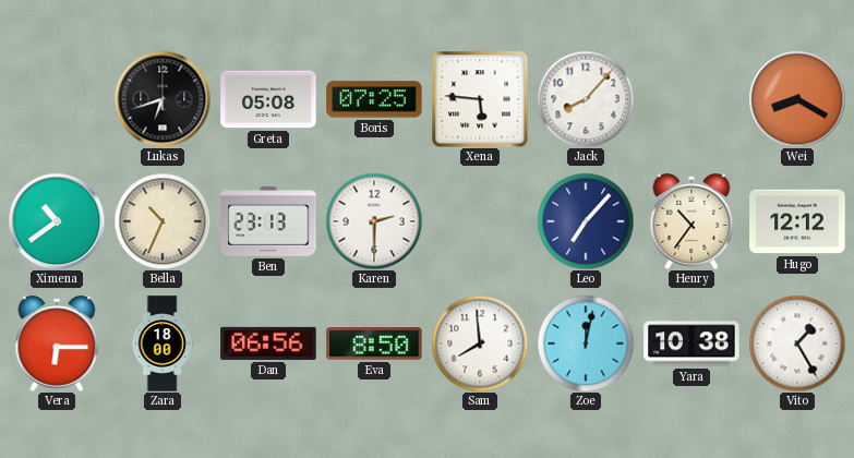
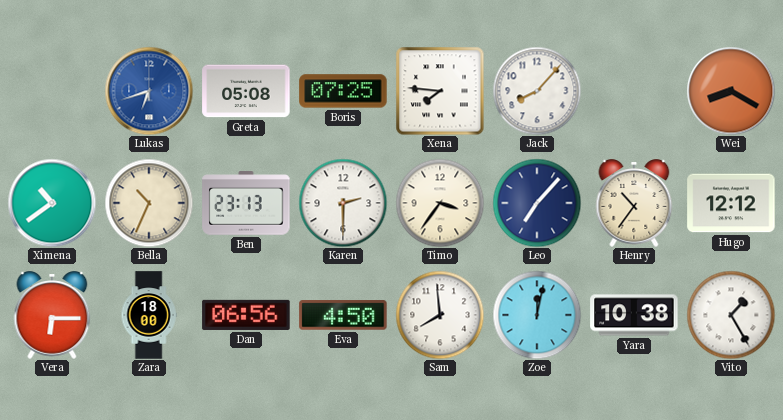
Lukas dial: black -> blue
Xena: 5:46 -> 7:46
Timo: none -> 3:36
Eva: 8:50 -> 4:50
